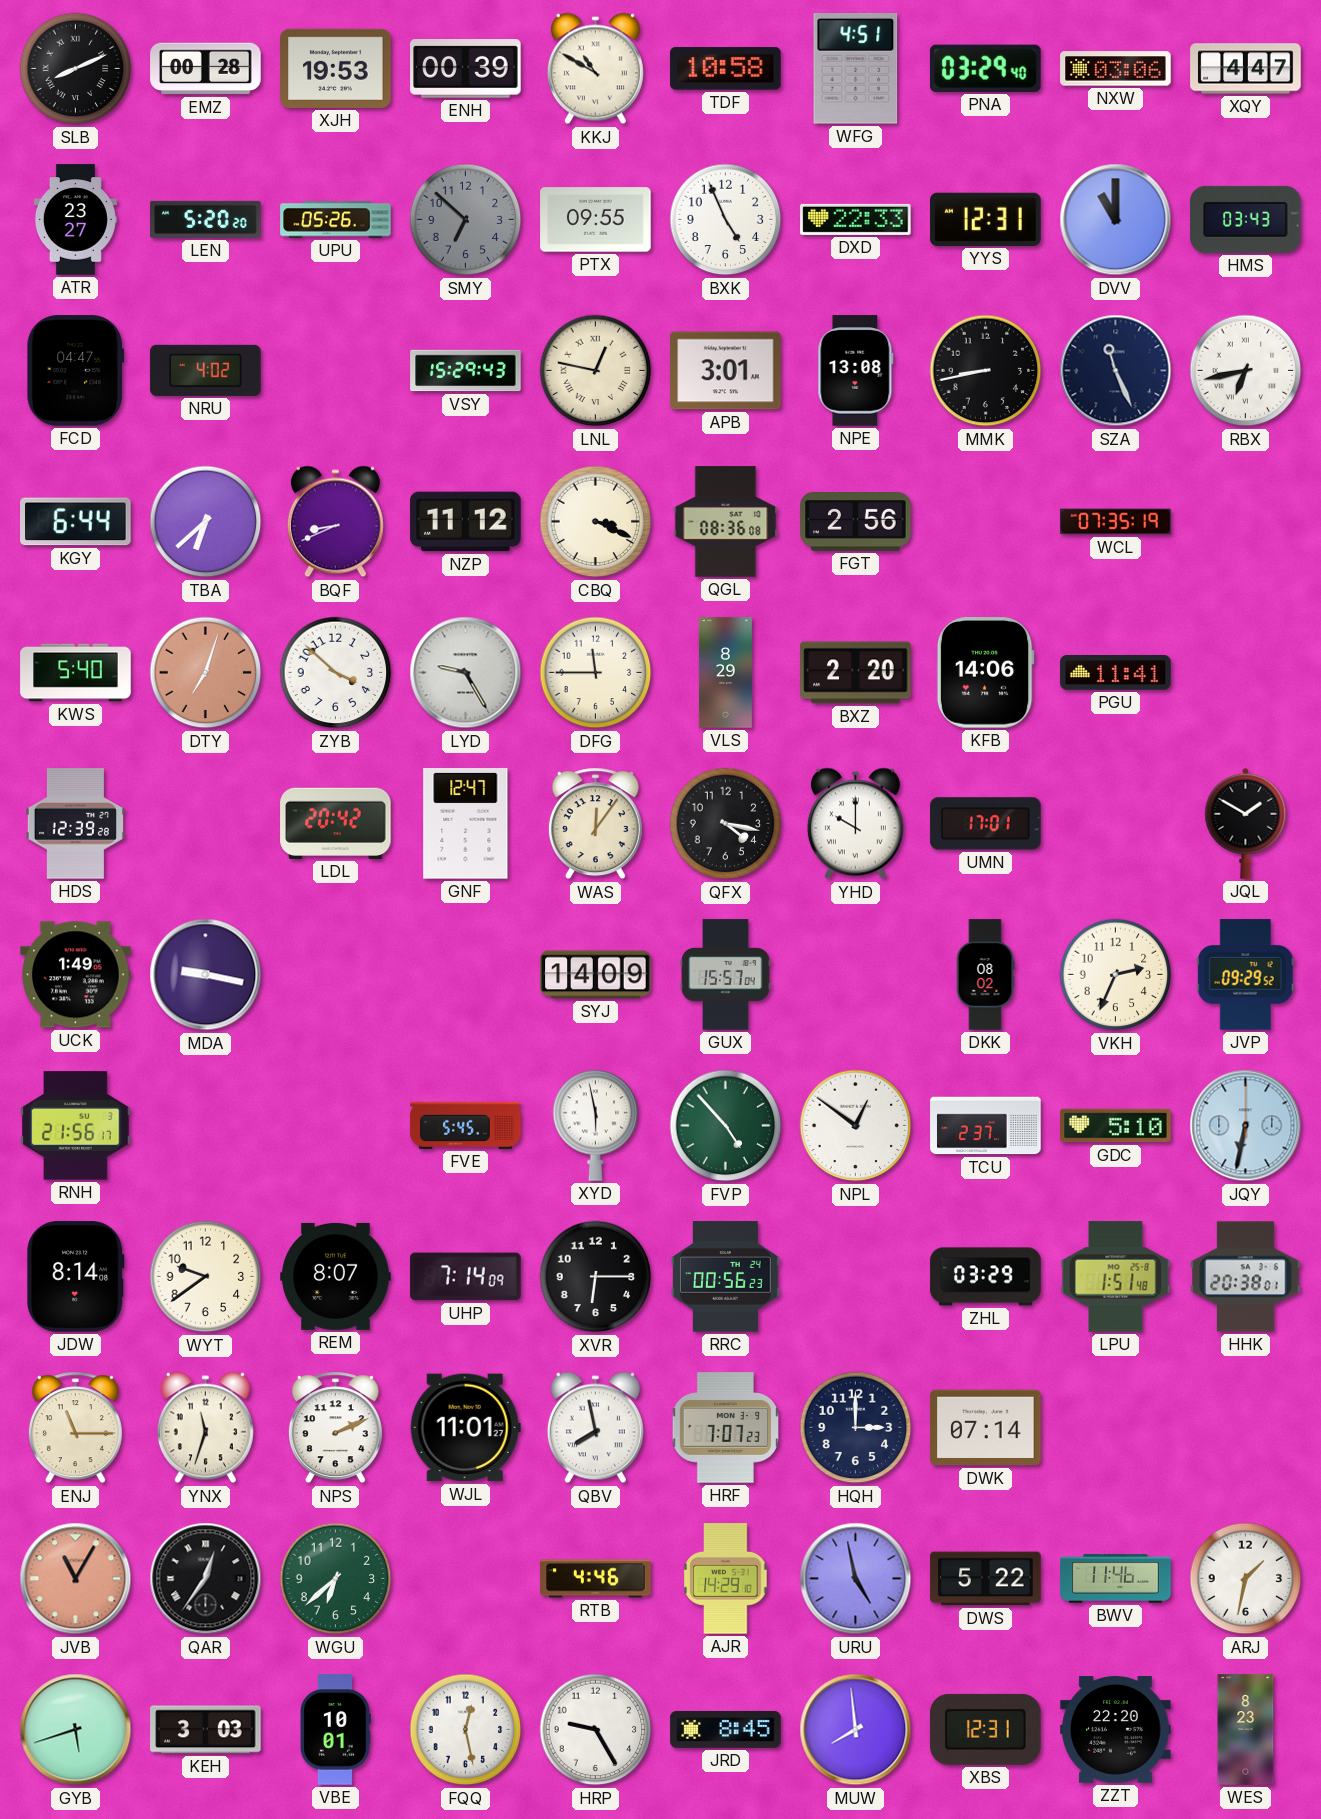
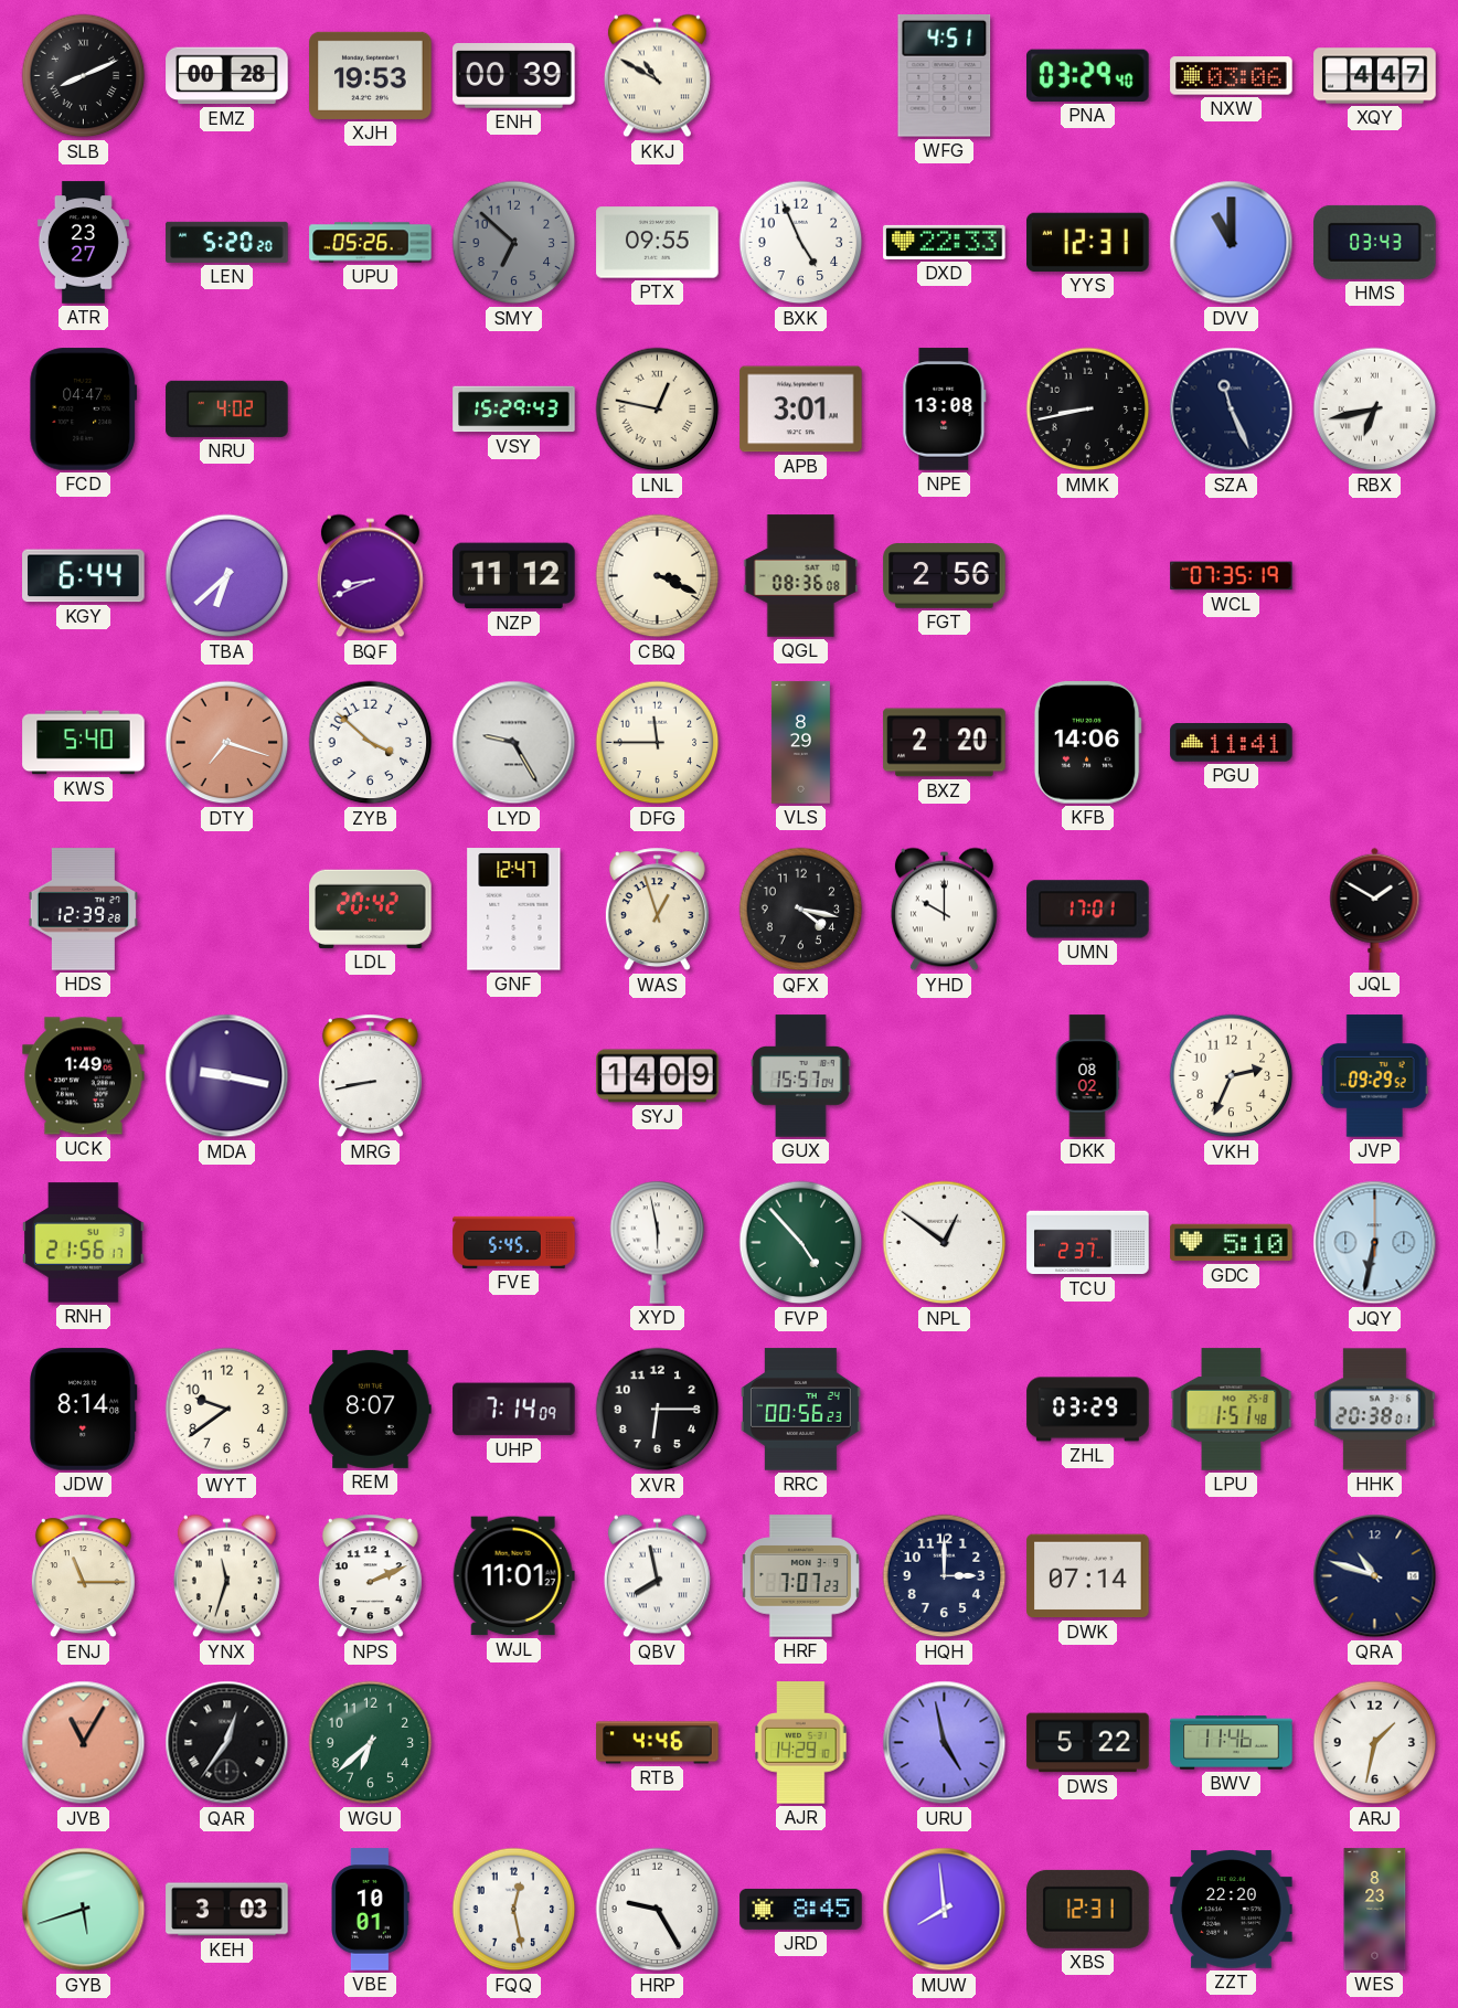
TDF: 10:58 -> none
DTY: 7:03 -> 7:18
WAS: 12:06 -> 12:57
MRG: none -> 8:43
QRA: none -> 10:48
